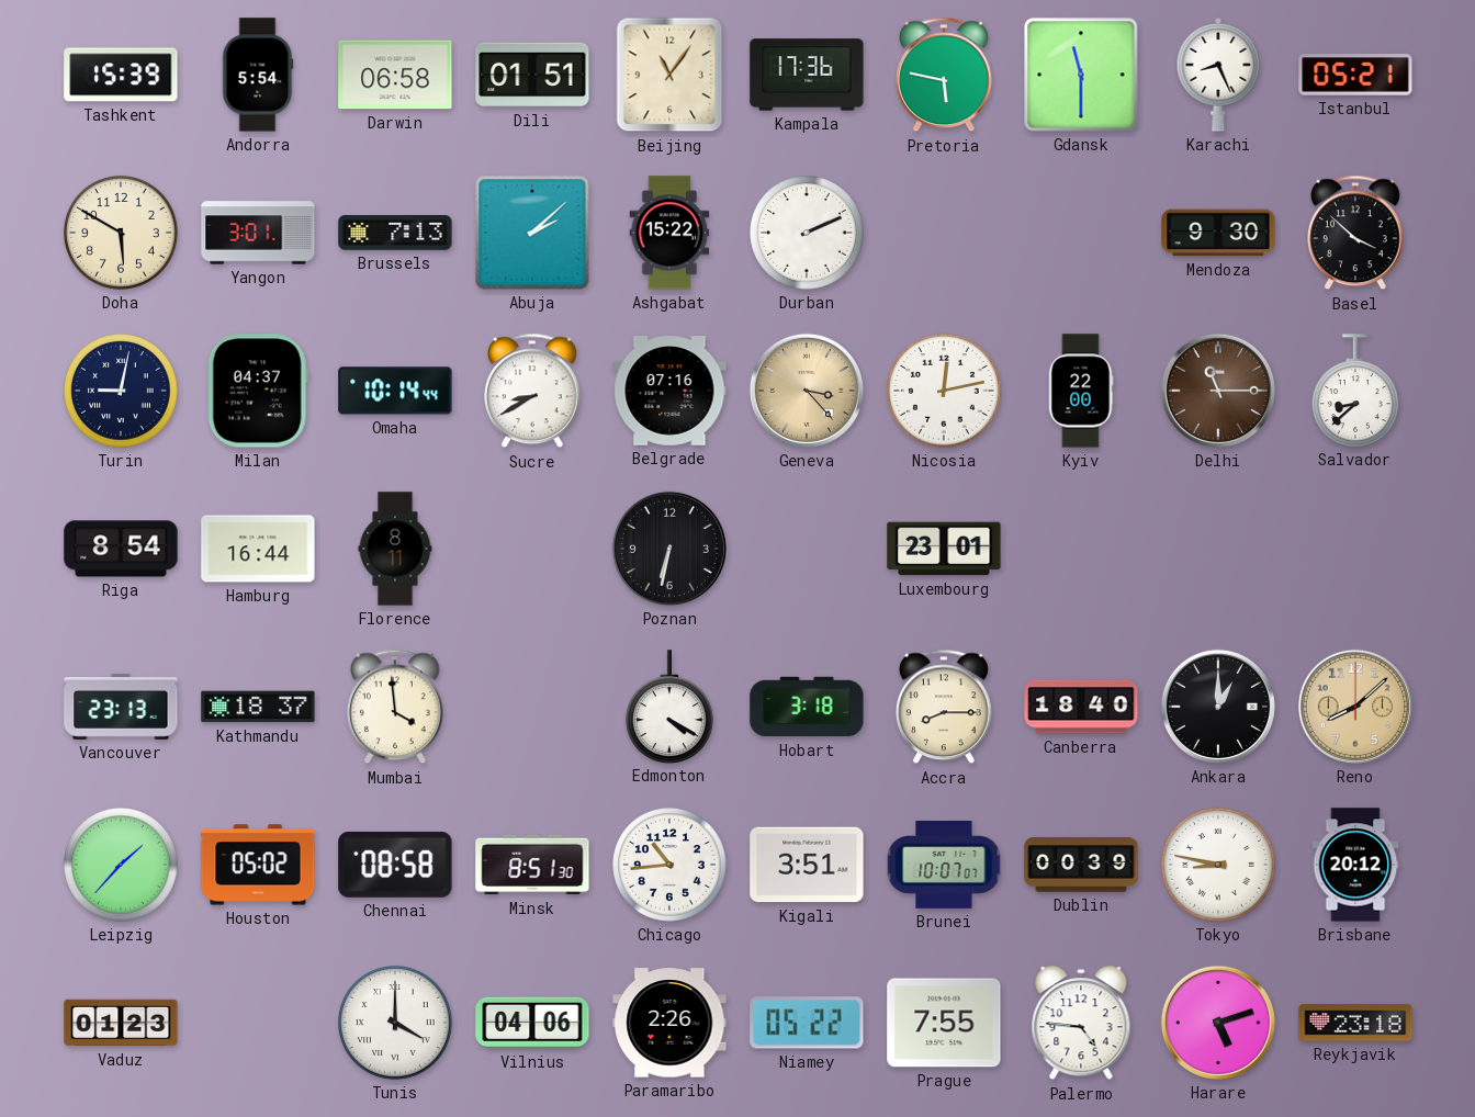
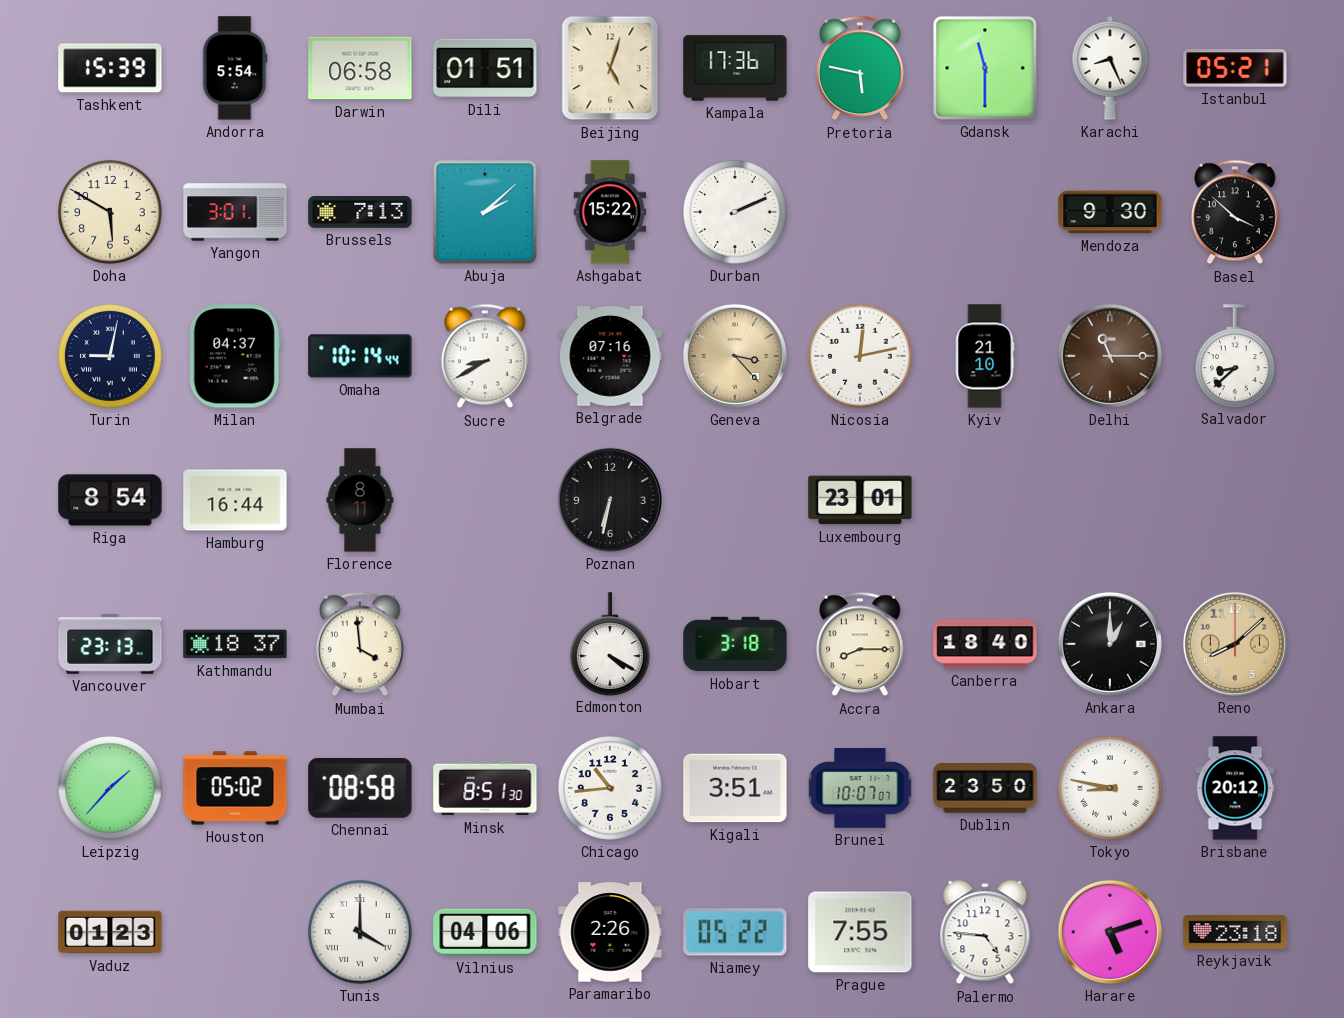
Beijing: 11:06 -> 5:03
Kyiv: 22:00 -> 21:10
Dublin: 00:39 -> 23:50
